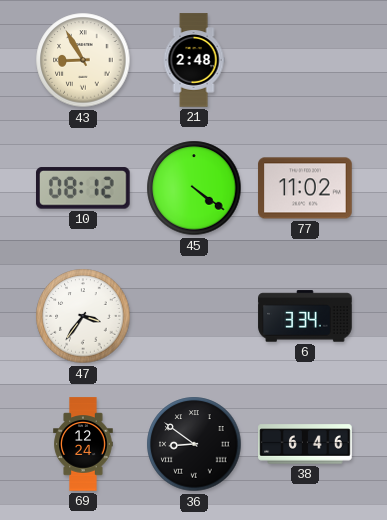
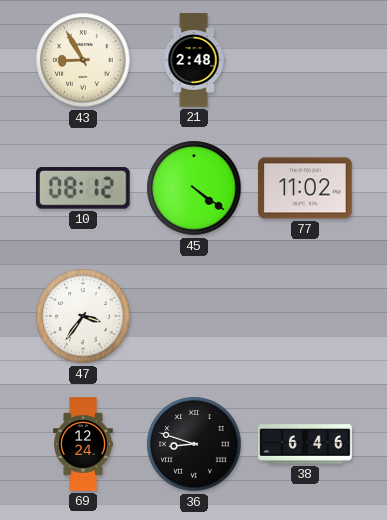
6: 3:34 -> none
36: 8:51 -> 8:48
